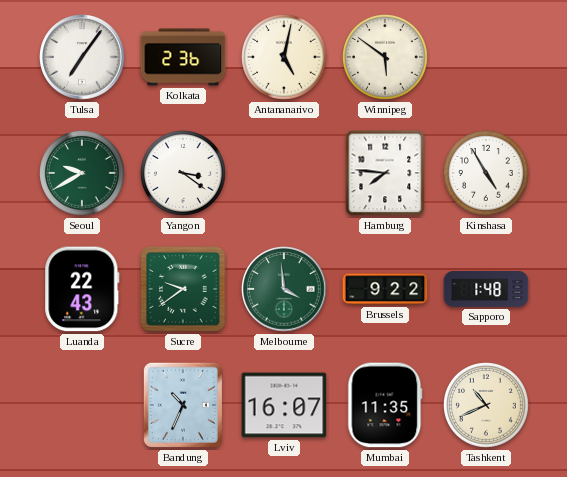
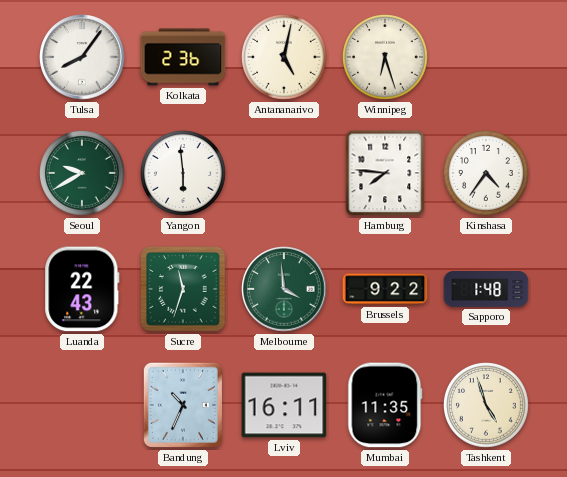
Tulsa: 7:06 -> 8:06
Winnipeg: 5:51 -> 6:27
Yangon: 3:21 -> 5:59
Kinshasa: 4:55 -> 4:36
Sucre: 9:39 -> 11:33
Lviv: 16:07 -> 16:11
Tashkent: 10:41 -> 4:57
